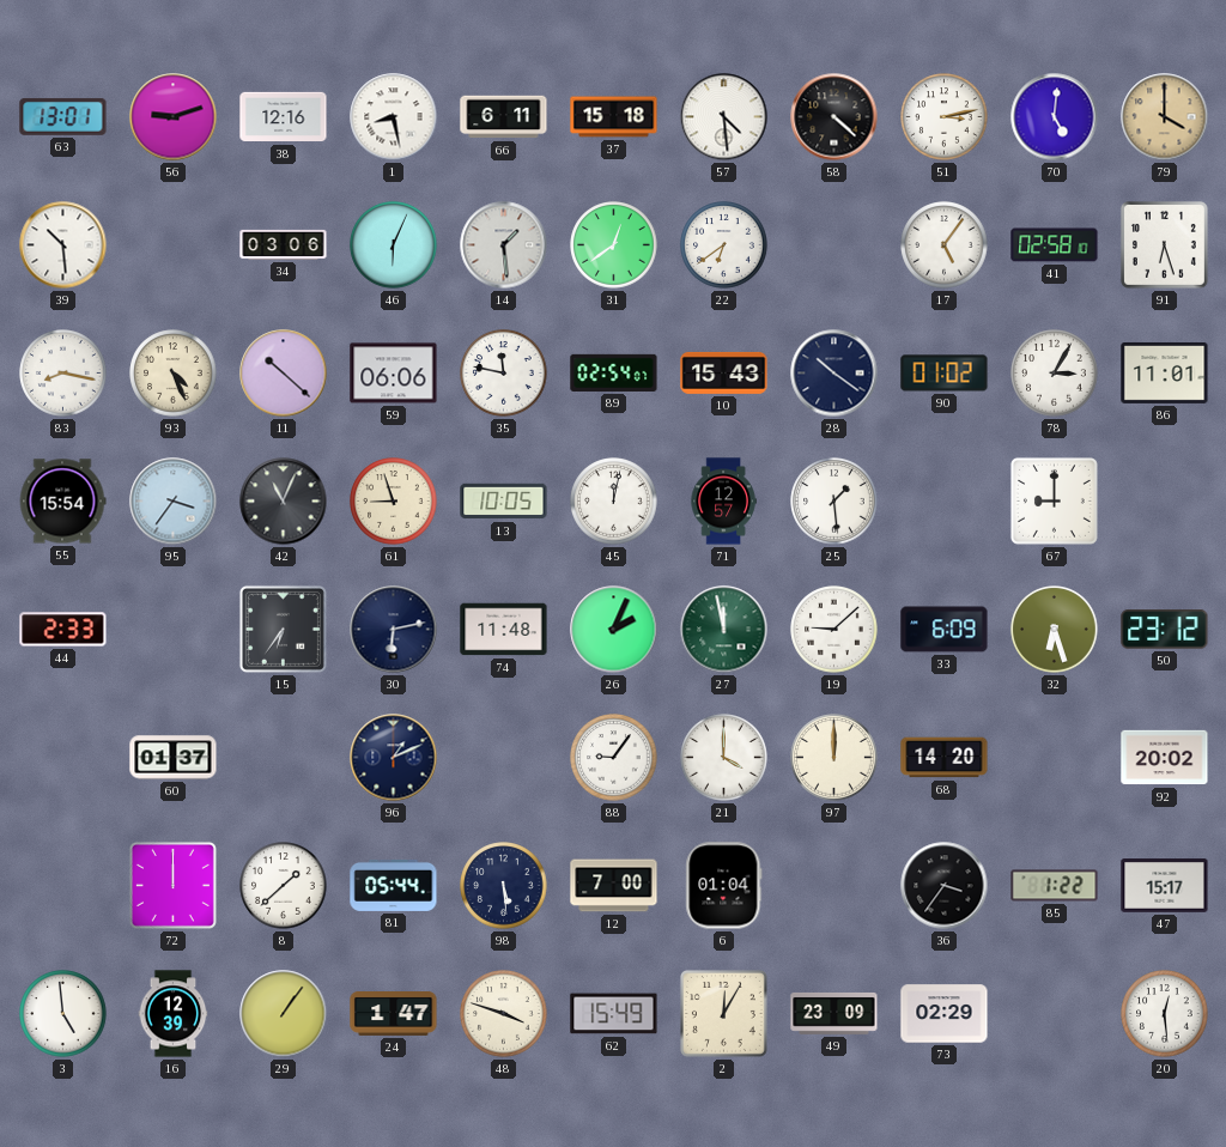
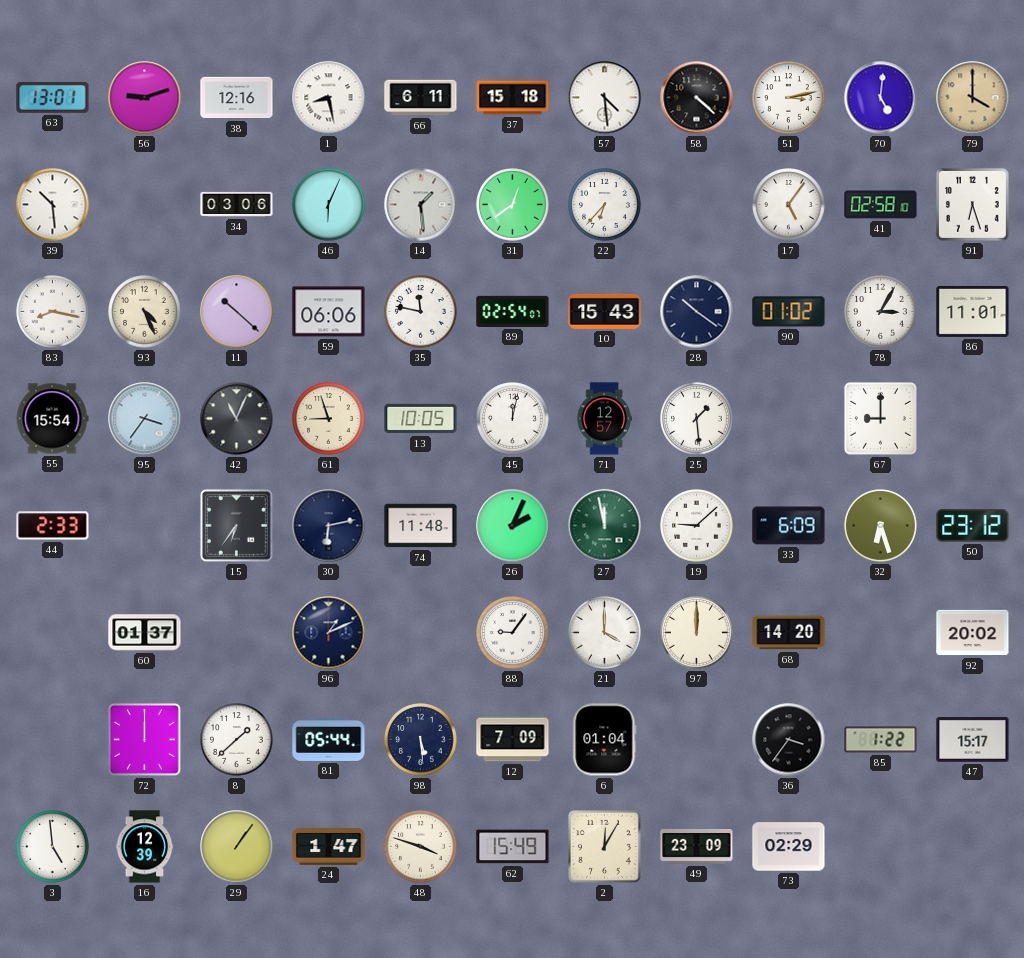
22: 6:39 -> 6:37
12: 7:00 -> 7:09
20: 12:29 -> none
